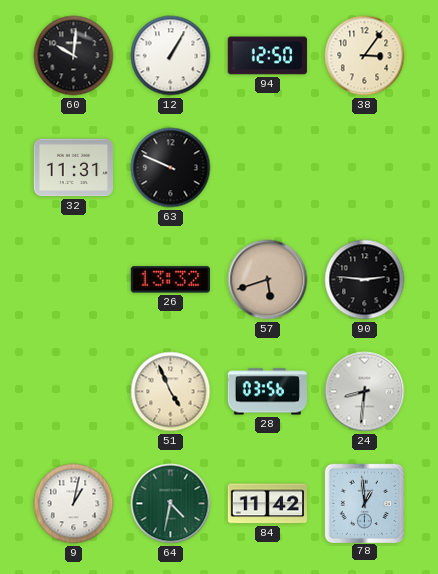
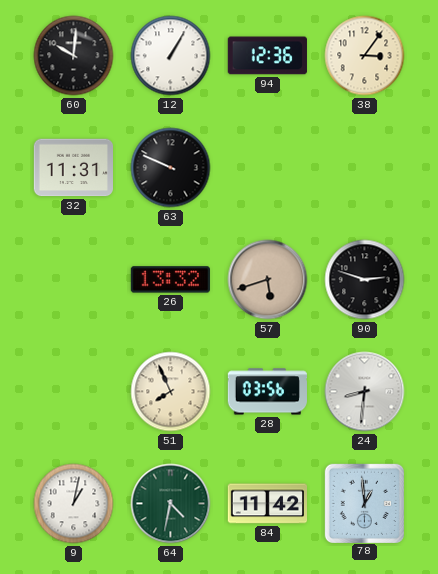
94: 12:50 -> 12:36
90: 2:46 -> 2:48
51: 4:56 -> 7:56
